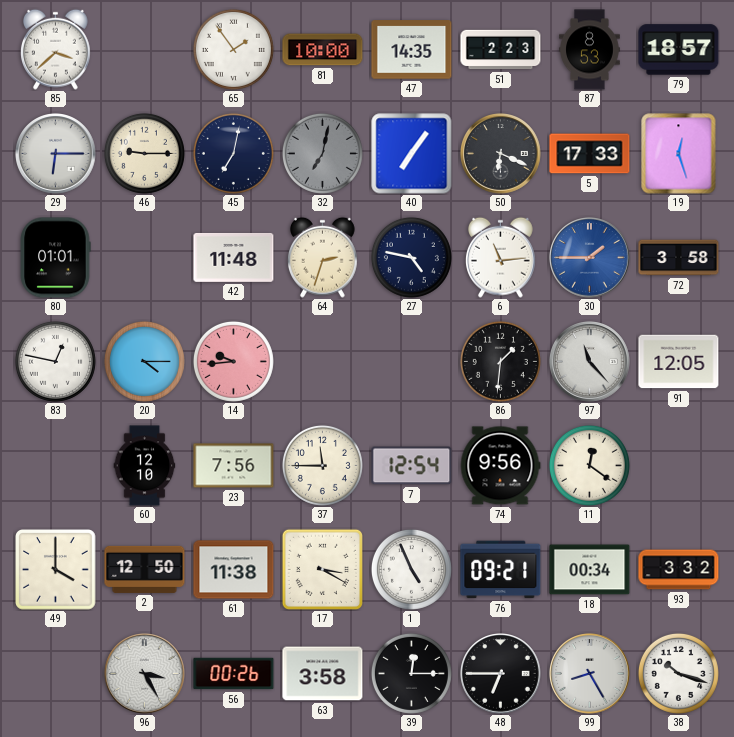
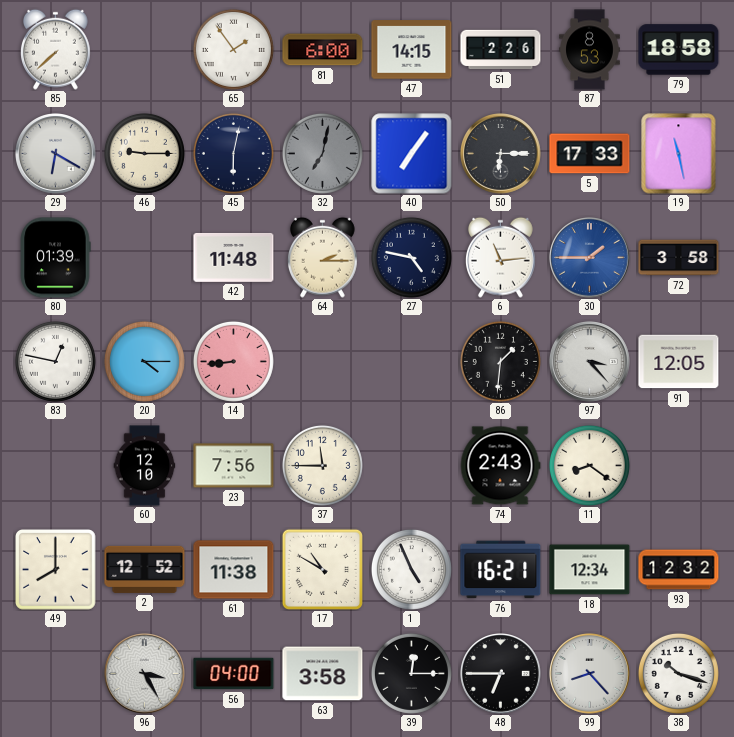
85: 3:38 -> 7:38
81: 10:00 -> 6:00
47: 14:35 -> 14:15
51: 2:23 -> 2:26
79: 18:57 -> 18:58
29: 6:15 -> 6:20
45: 7:02 -> 6:02
50: 6:19 -> 6:15
19: 12:27 -> 11:28
80: 01:01 -> 01:39
64: 2:33 -> 2:15
14: 9:44 -> 8:44
97: 11:23 -> 3:23
7: 12:54 -> none
74: 9:56 -> 2:43
11: 12:21 -> 8:21
49: 4:00 -> 8:00
2: 12:50 -> 12:52
17: 3:20 -> 10:50
76: 09:21 -> 16:21
18: 00:34 -> 12:34
93: 3:32 -> 12:32
56: 00:26 -> 04:00
99: 8:25 -> 8:23
